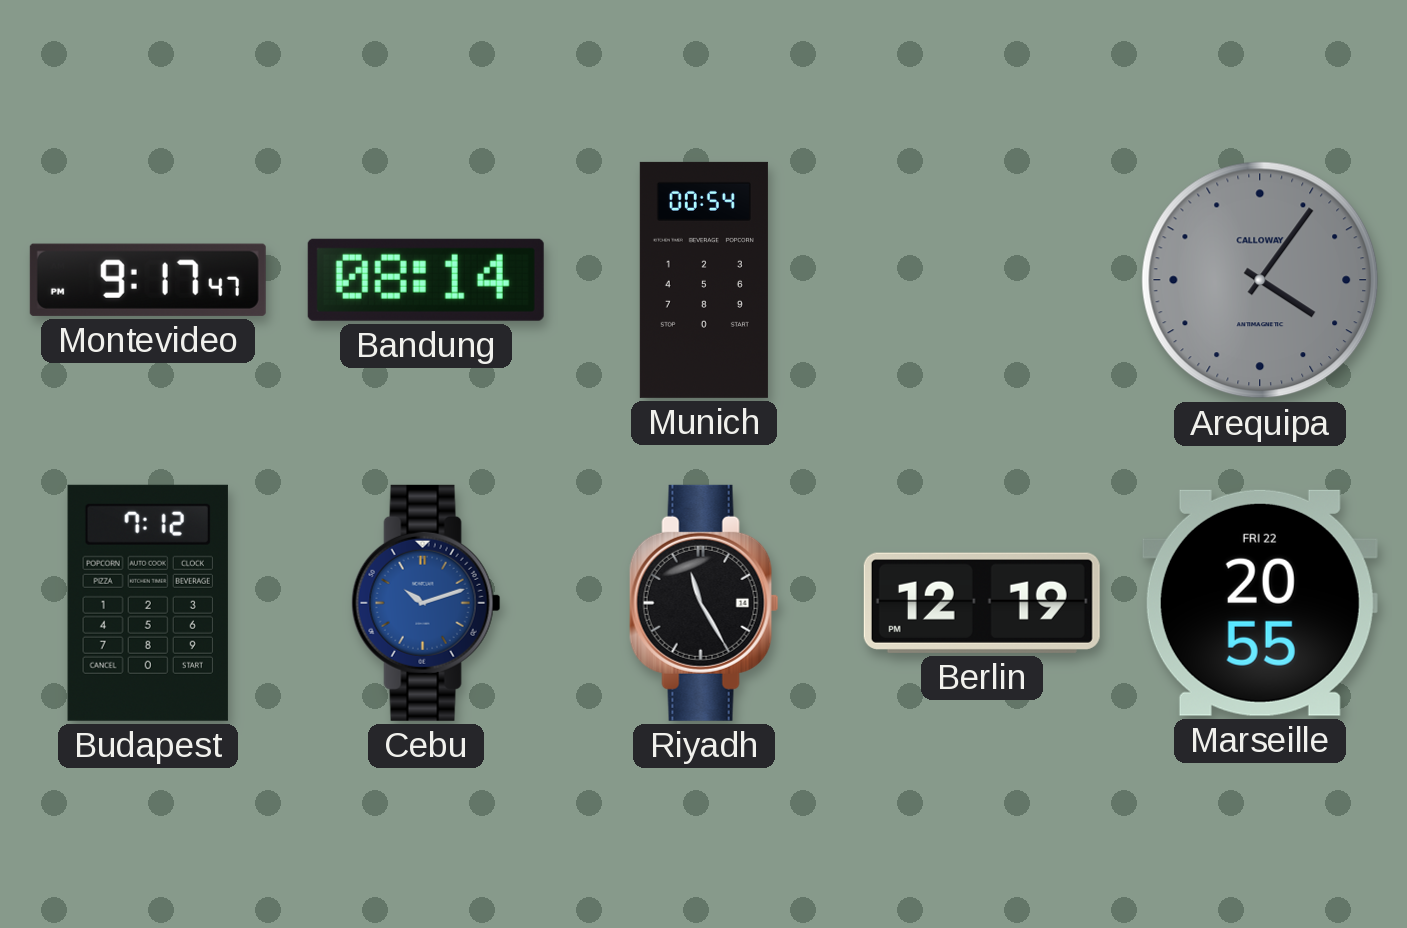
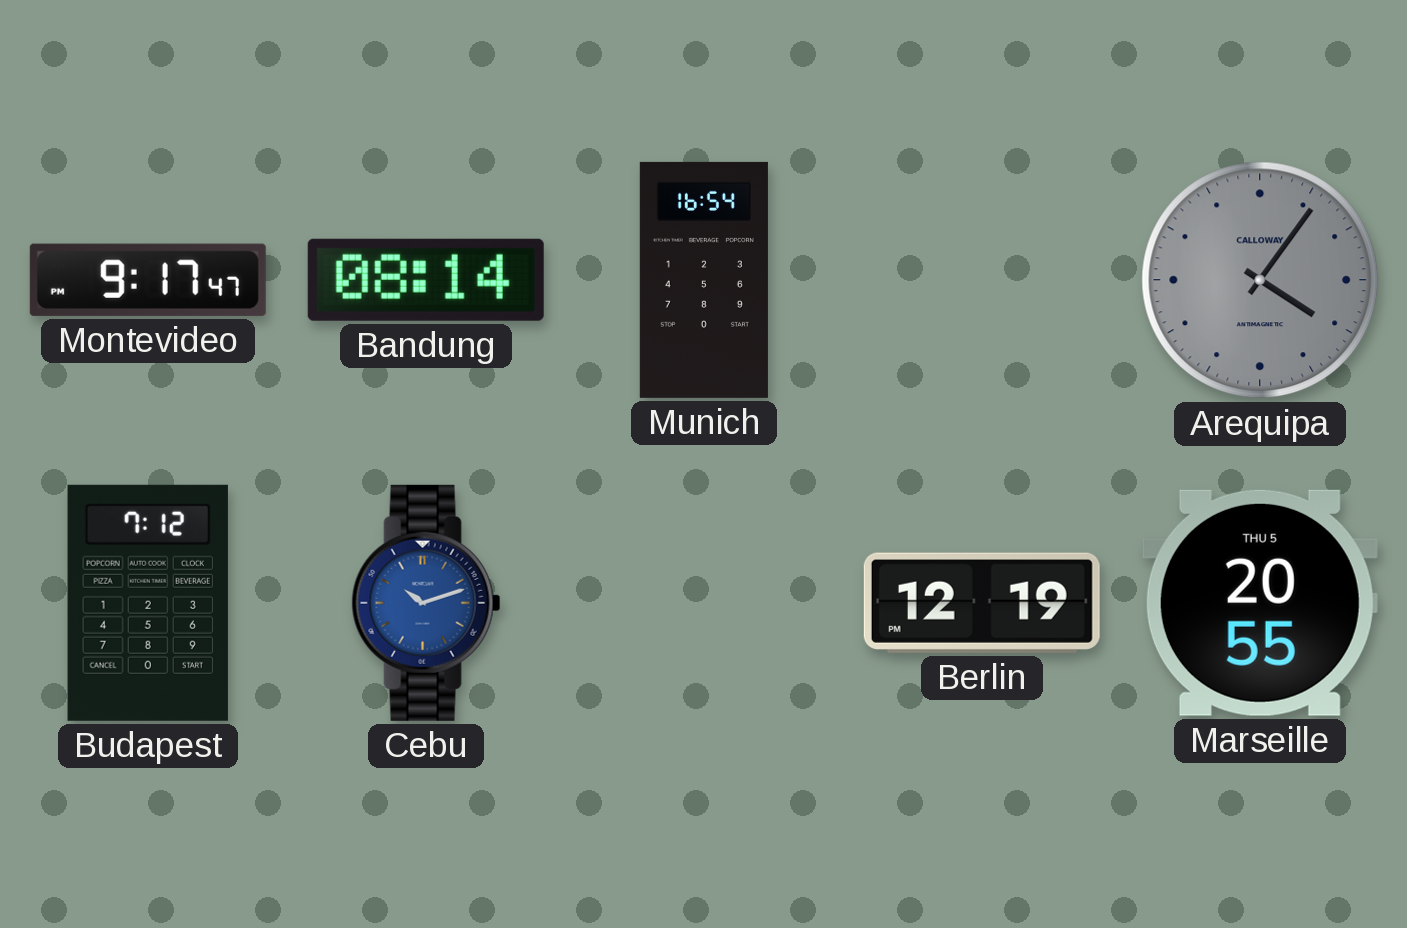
Munich: 00:54 -> 16:54
Riyadh: 11:25 -> none
Marseille date: FRI 22 -> THU 5
